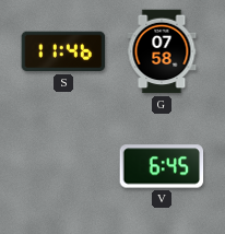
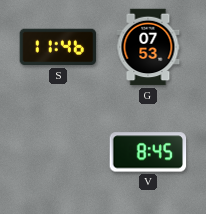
G: 07:58 -> 07:53
V: 6:45 -> 8:45
